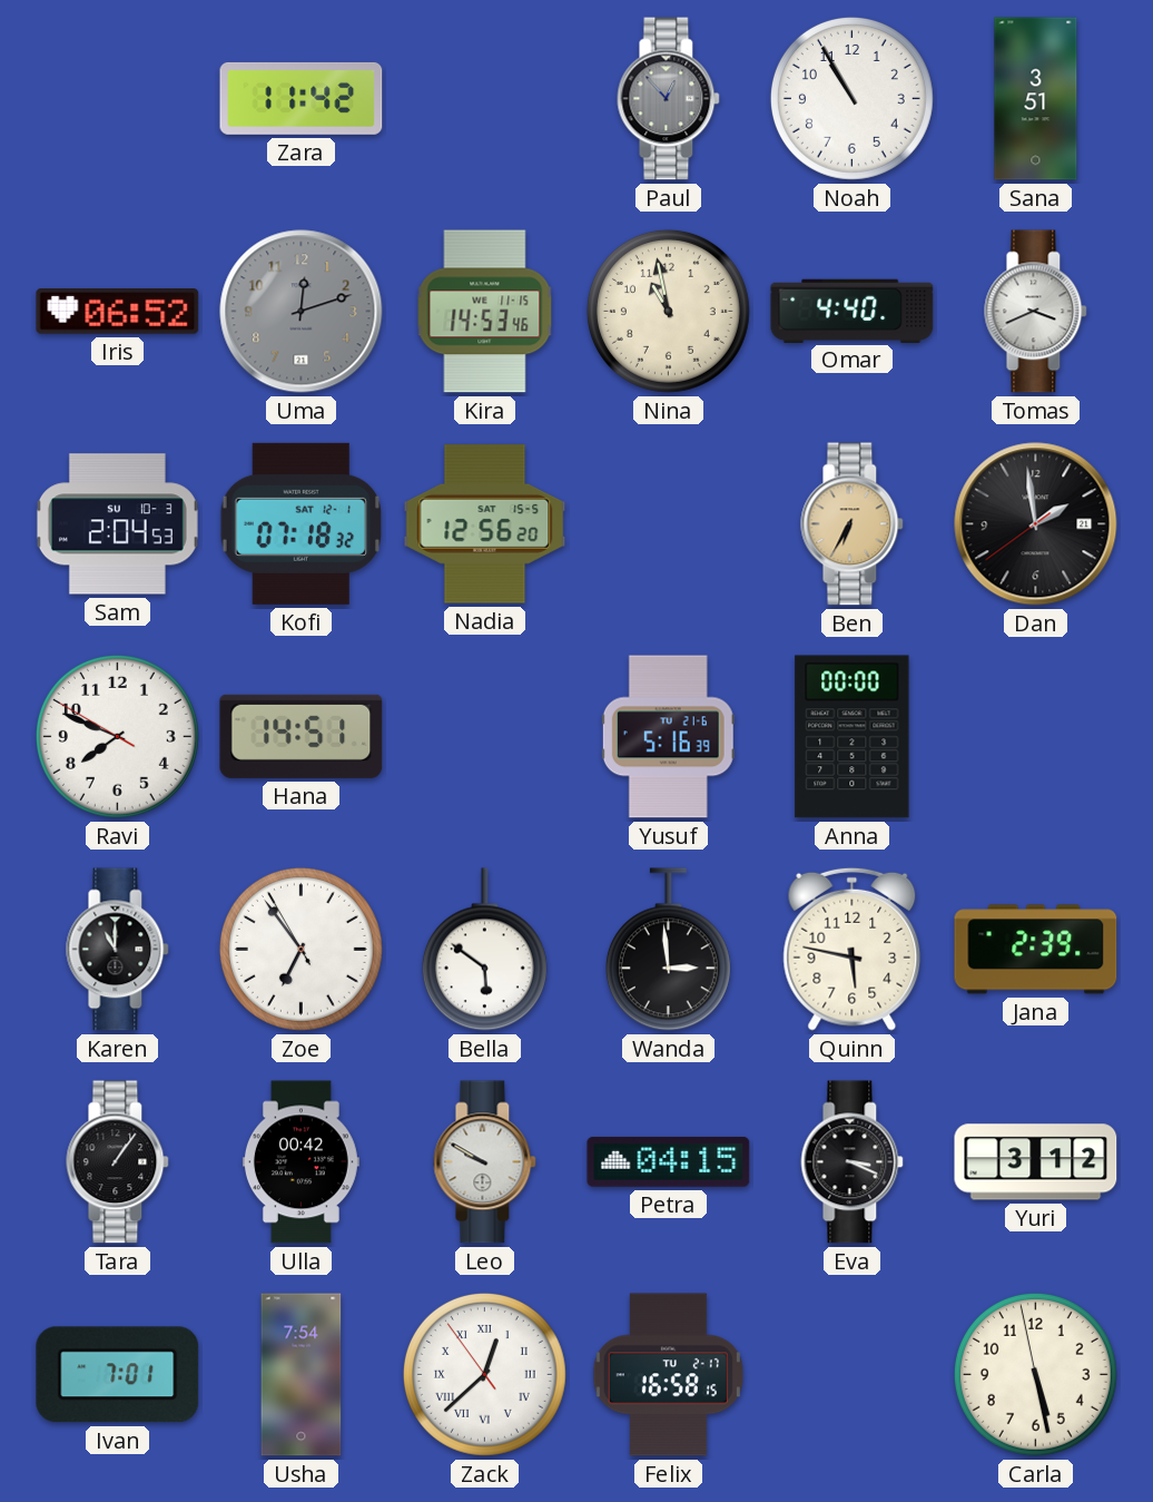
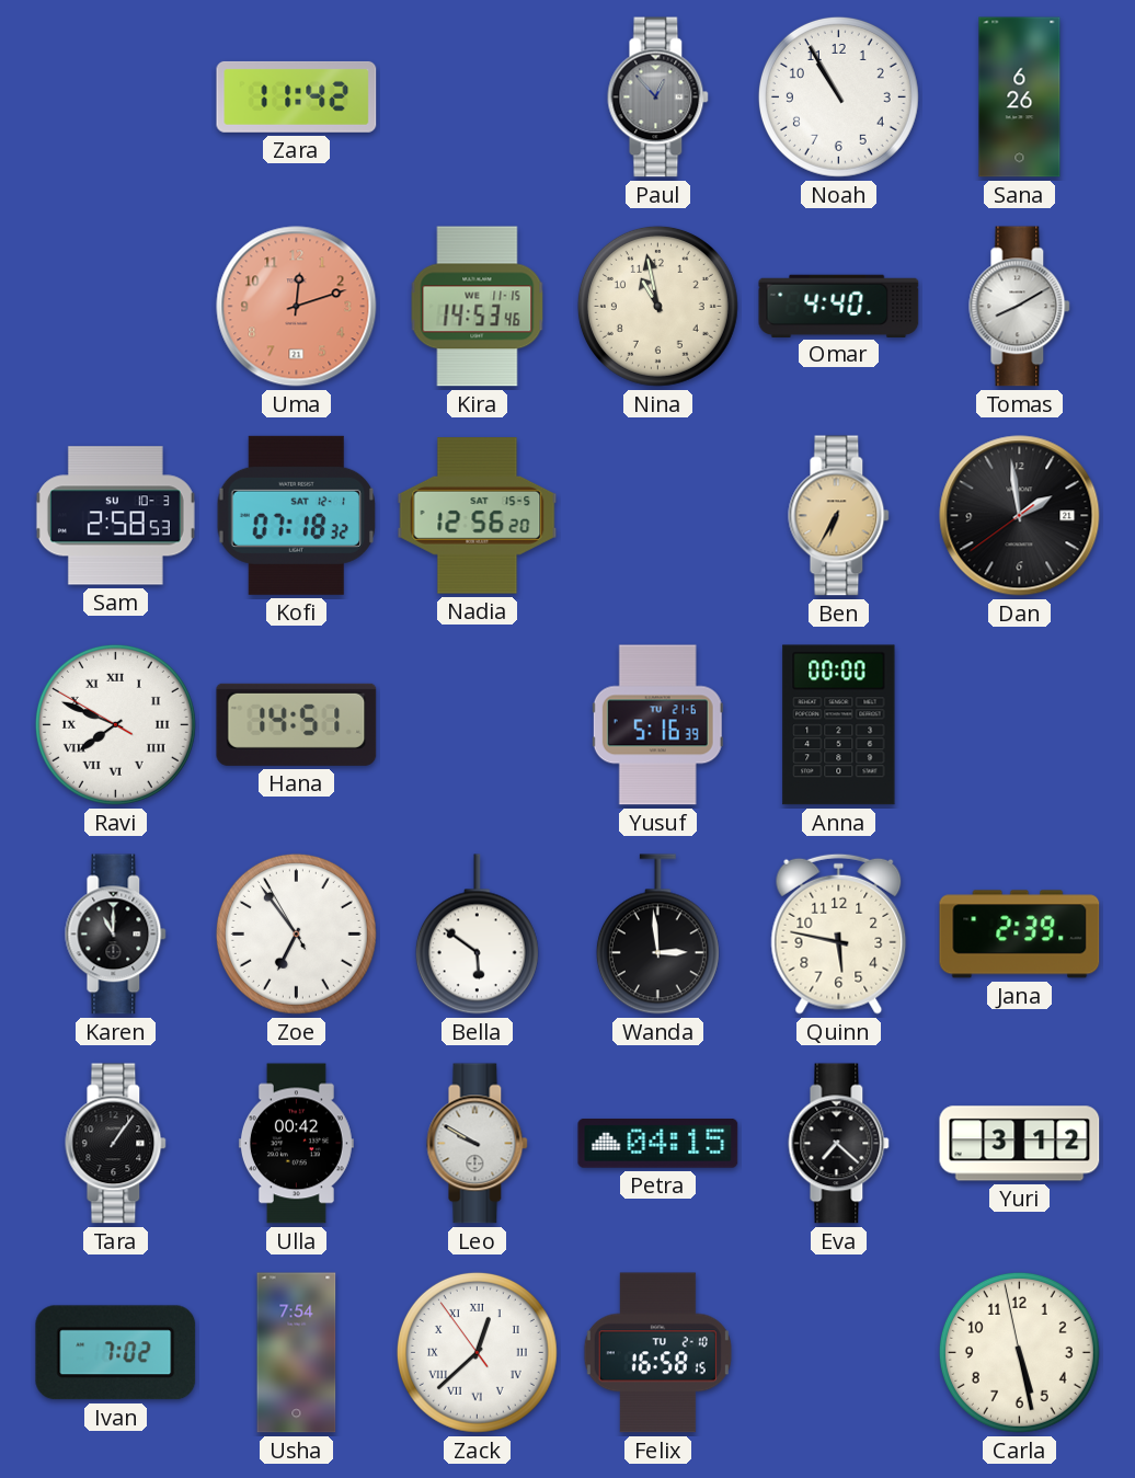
Sana: 3:51 -> 6:26
Iris: 06:52 -> none
Uma dial: grey -> salmon
Tomas: 3:41 -> 8:10
Sam: 2:04 -> 2:58
Ravi numerals: Arabic -> Roman
Eva: 3:19 -> 7:22
Ivan: 7:01 -> 7:02
Felix date: TU 2-17 -> TU 2-10
